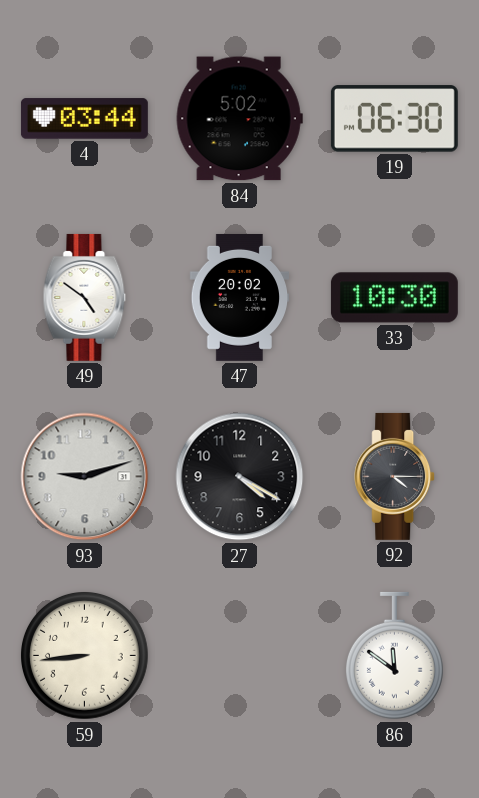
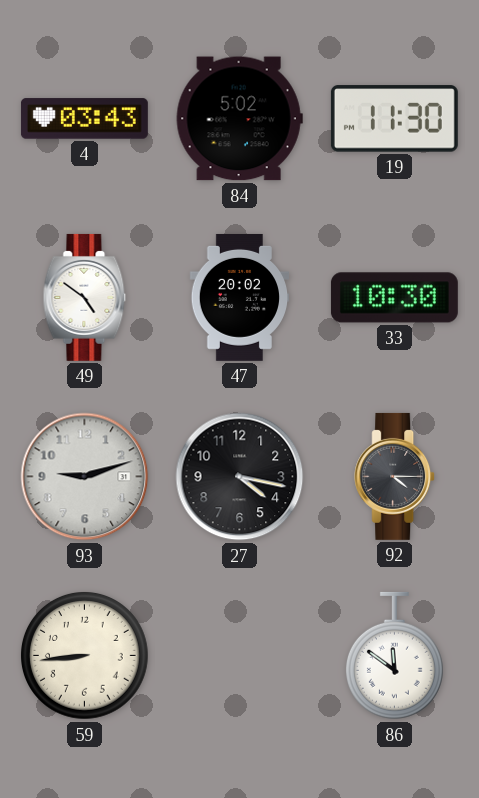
4: 03:44 -> 03:43
19: 06:30 -> 11:30
27: 4:20 -> 4:17
